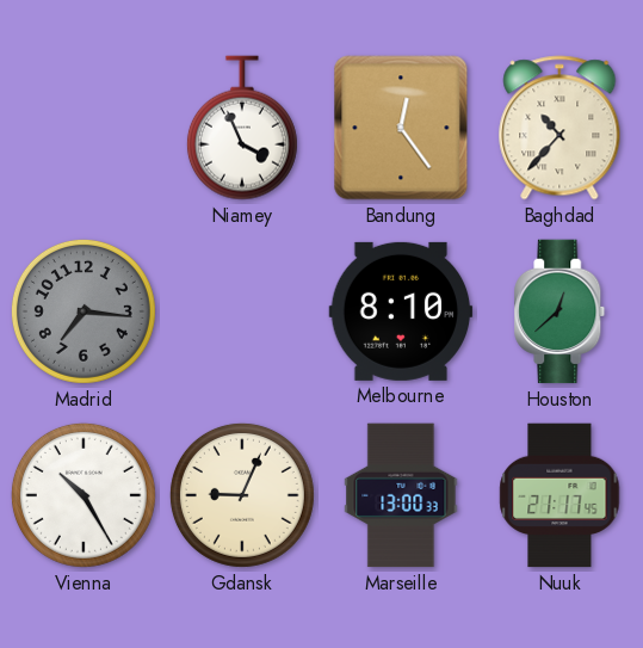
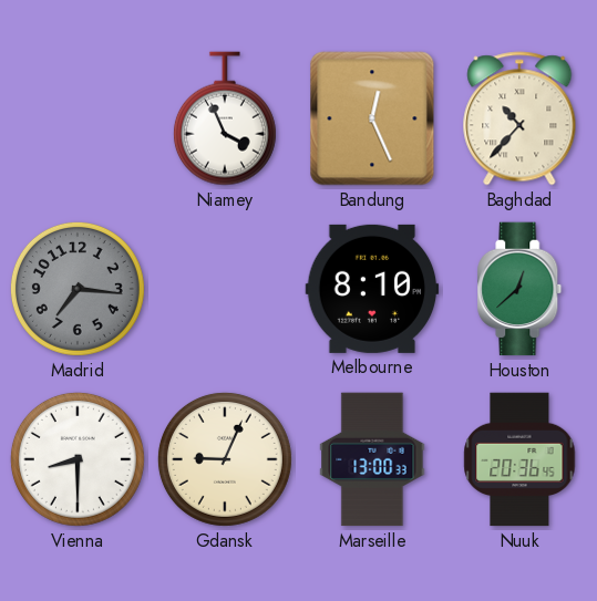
Bandung: 12:24 -> 12:26
Vienna: 10:25 -> 8:30
Nuuk: 21:17 -> 20:36
